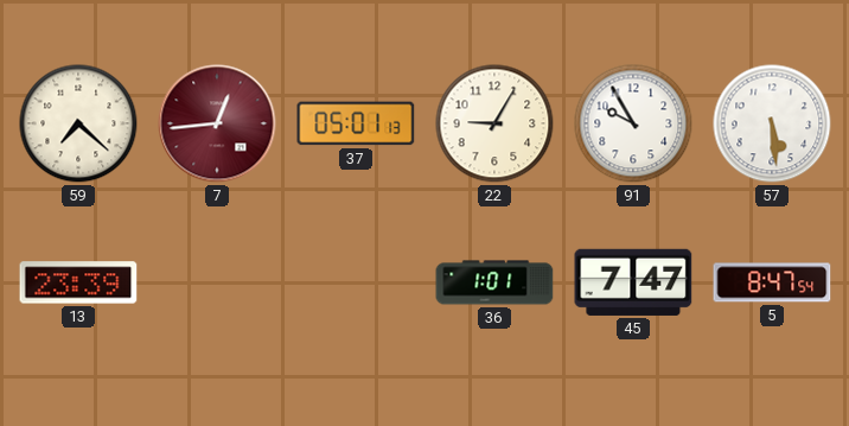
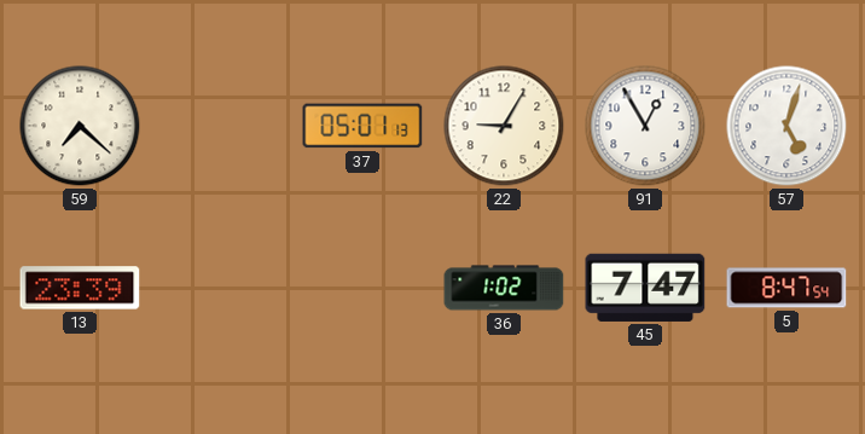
7: 12:44 -> none
91: 9:55 -> 12:55
57: 5:29 -> 5:03
36: 1:01 -> 1:02
